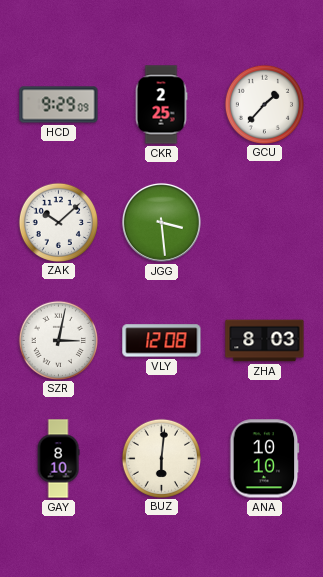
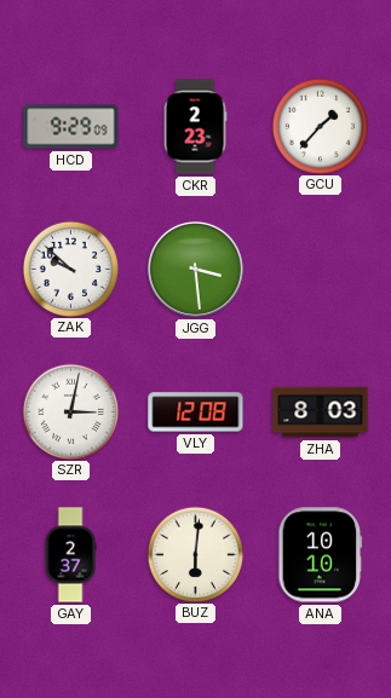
CKR: 2:25 -> 2:23
ZAK: 10:08 -> 9:52
GAY: 8:10 -> 2:37
